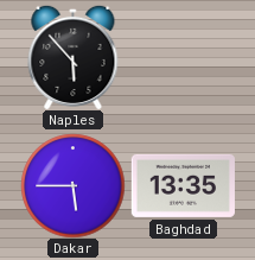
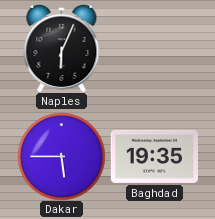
Naples: 5:53 -> 6:04
Baghdad: 13:35 -> 19:35
